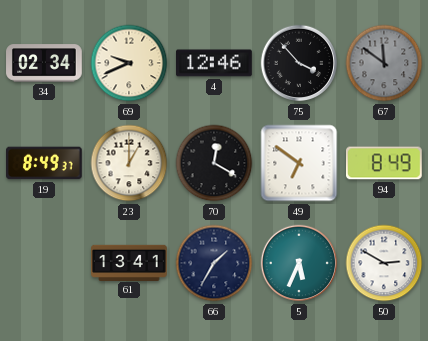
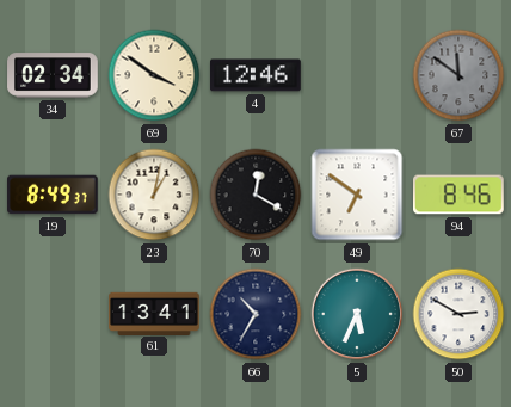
69: 9:41 -> 3:51
75: 3:53 -> none
23: 1:00 -> 1:02
94: 8:49 -> 8:46
66: 1:35 -> 10:35
